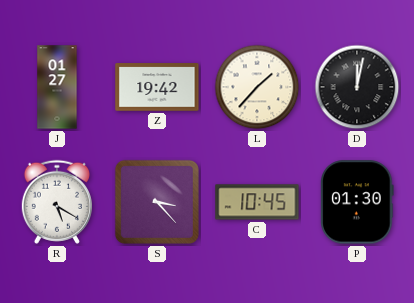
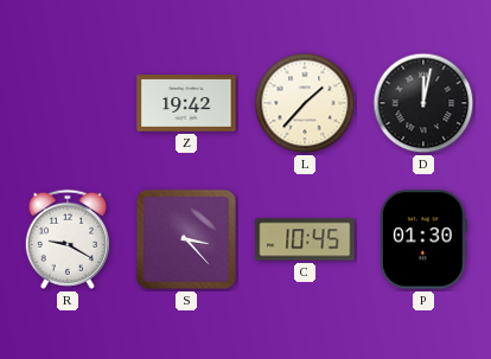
J: 01:27 -> none
R: 5:20 -> 9:20
